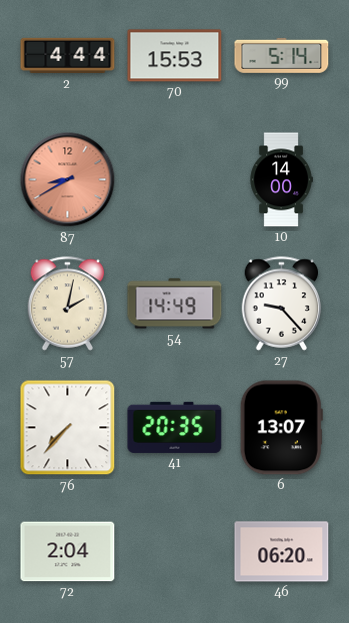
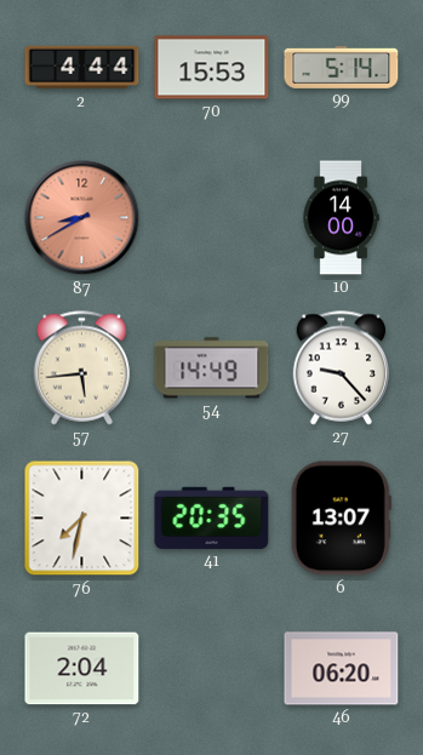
57: 2:02 -> 5:44
76: 7:37 -> 7:32
